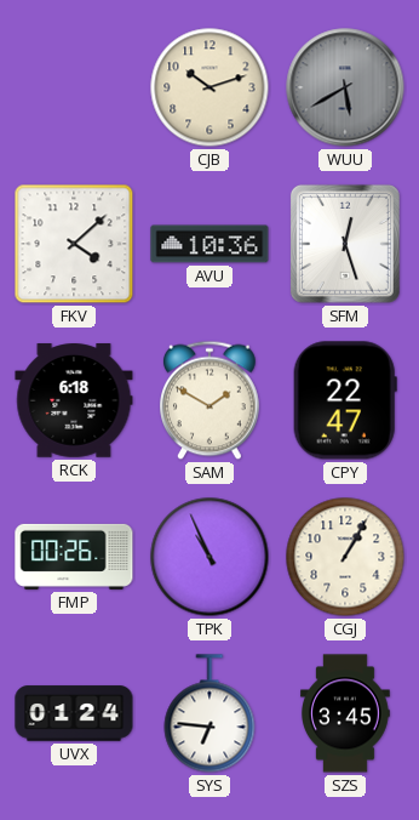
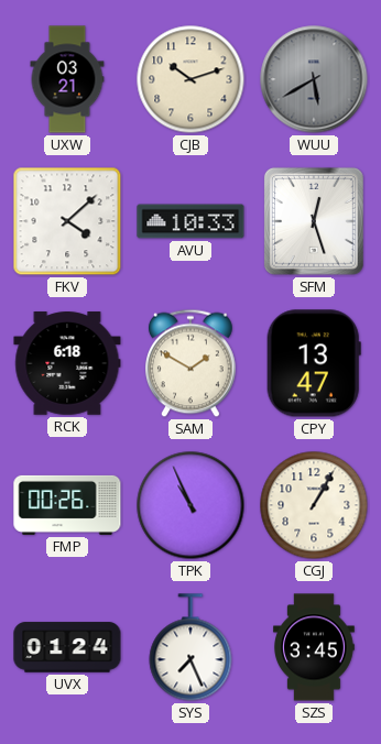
UXW: none -> 03:21
AVU: 10:36 -> 10:33
CPY: 22:47 -> 13:47
SYS: 6:46 -> 7:26
